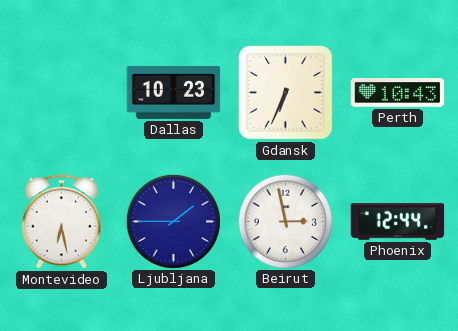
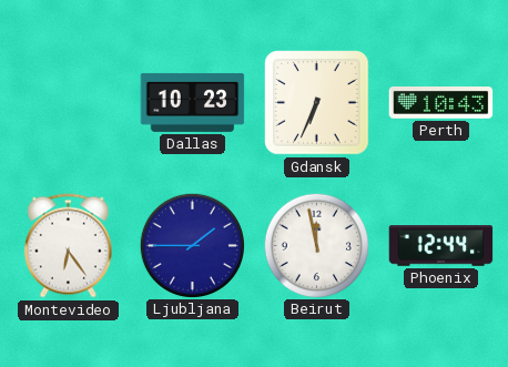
Montevideo: 6:28 -> 6:24
Beirut: 2:58 -> 11:58
